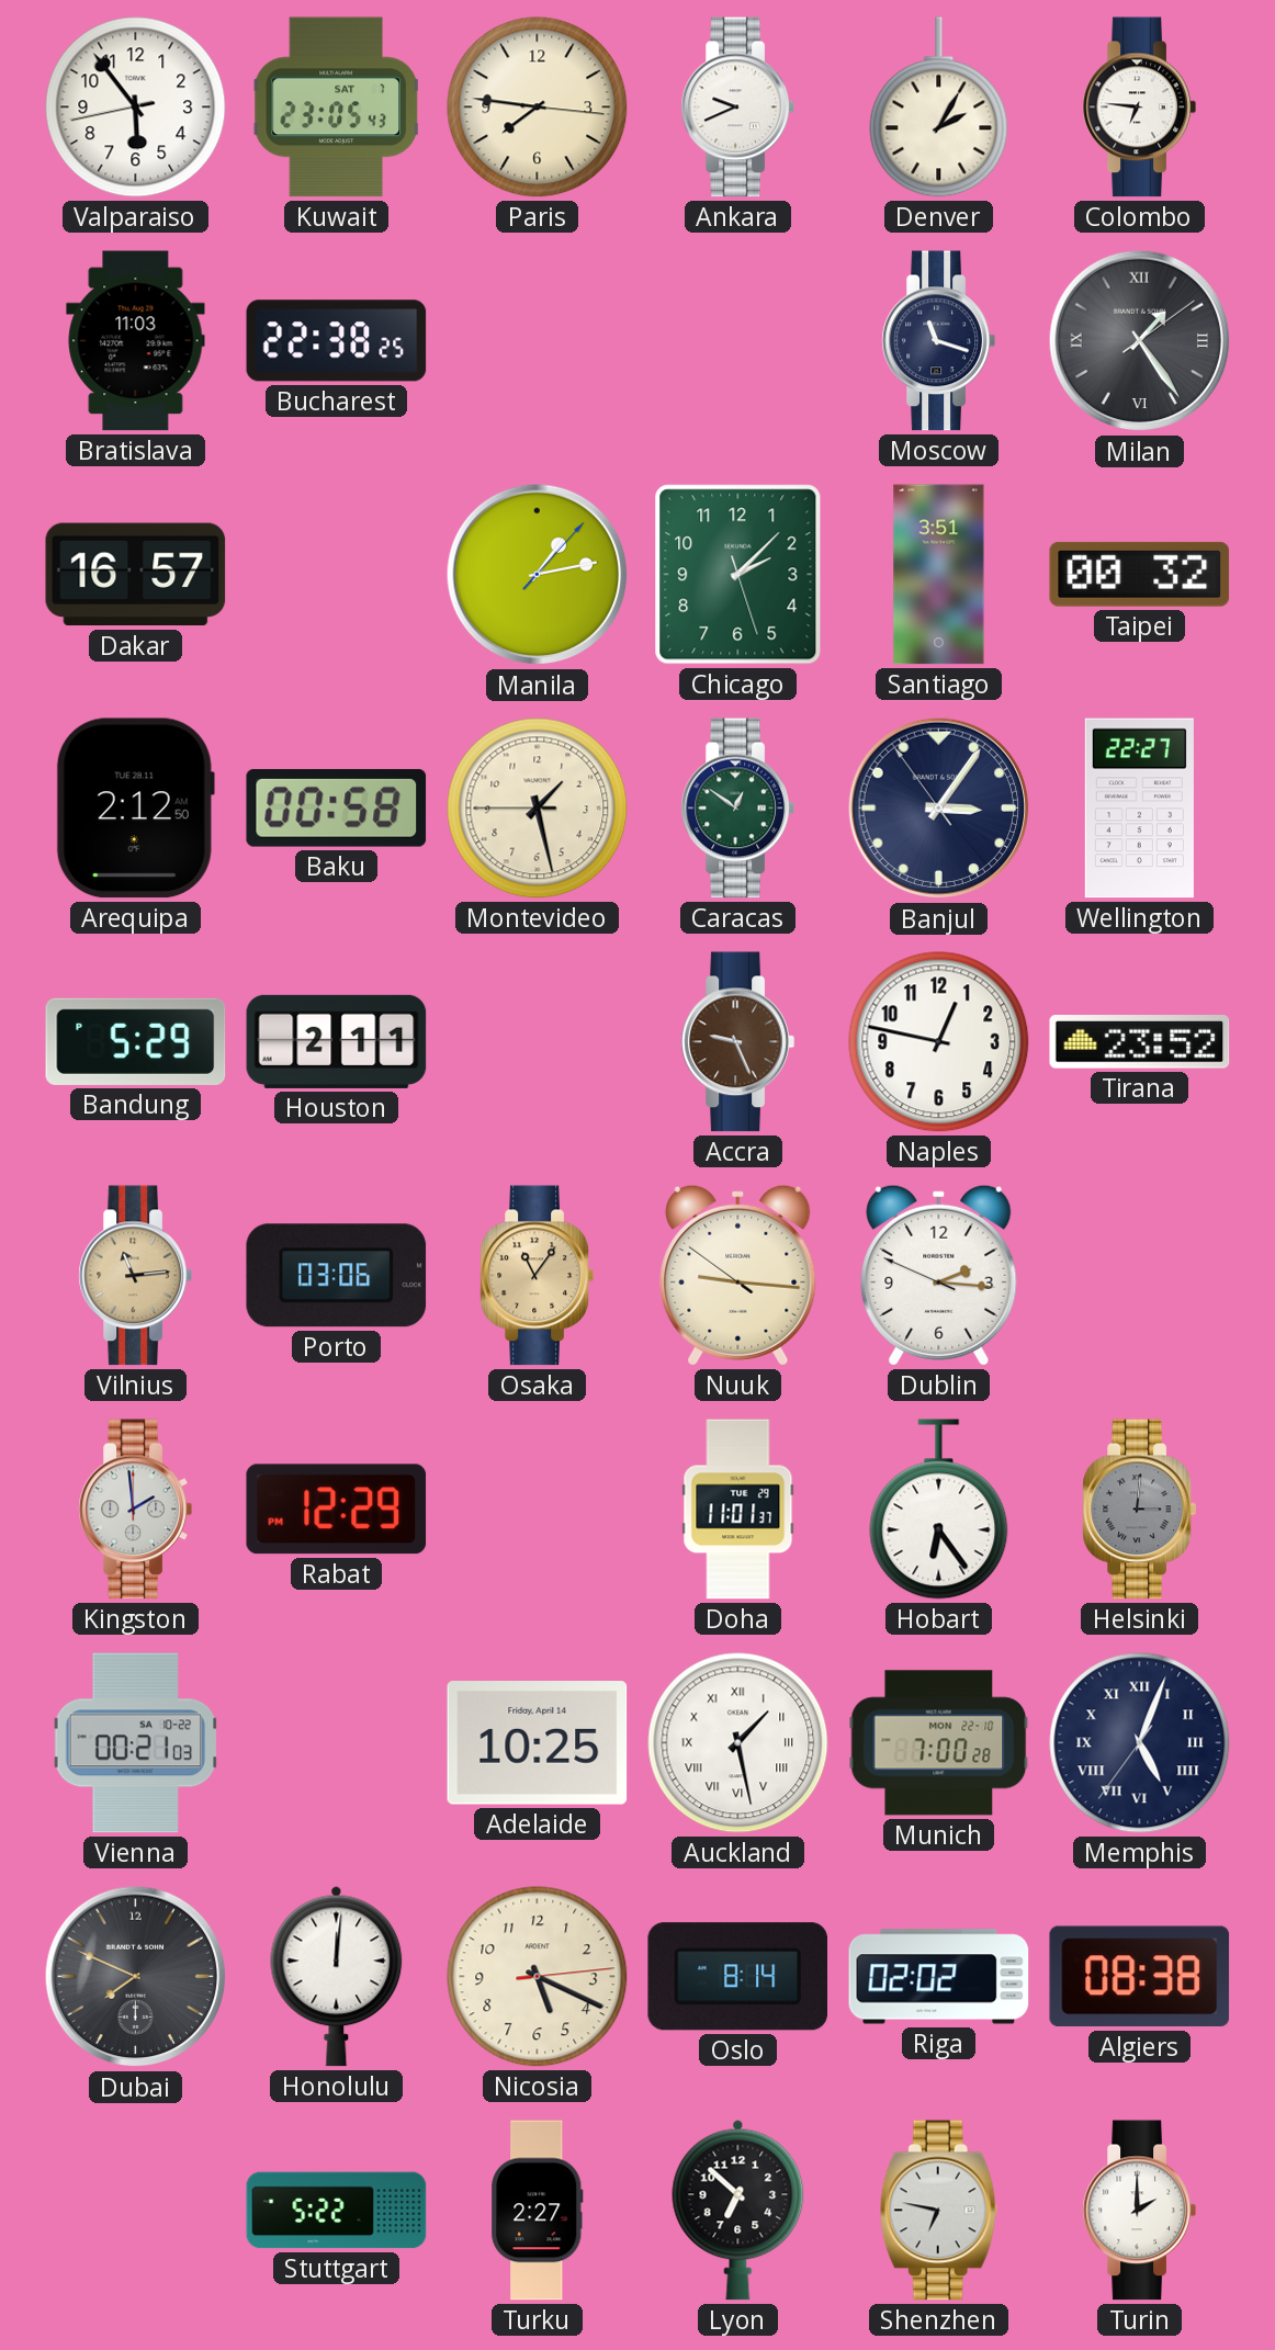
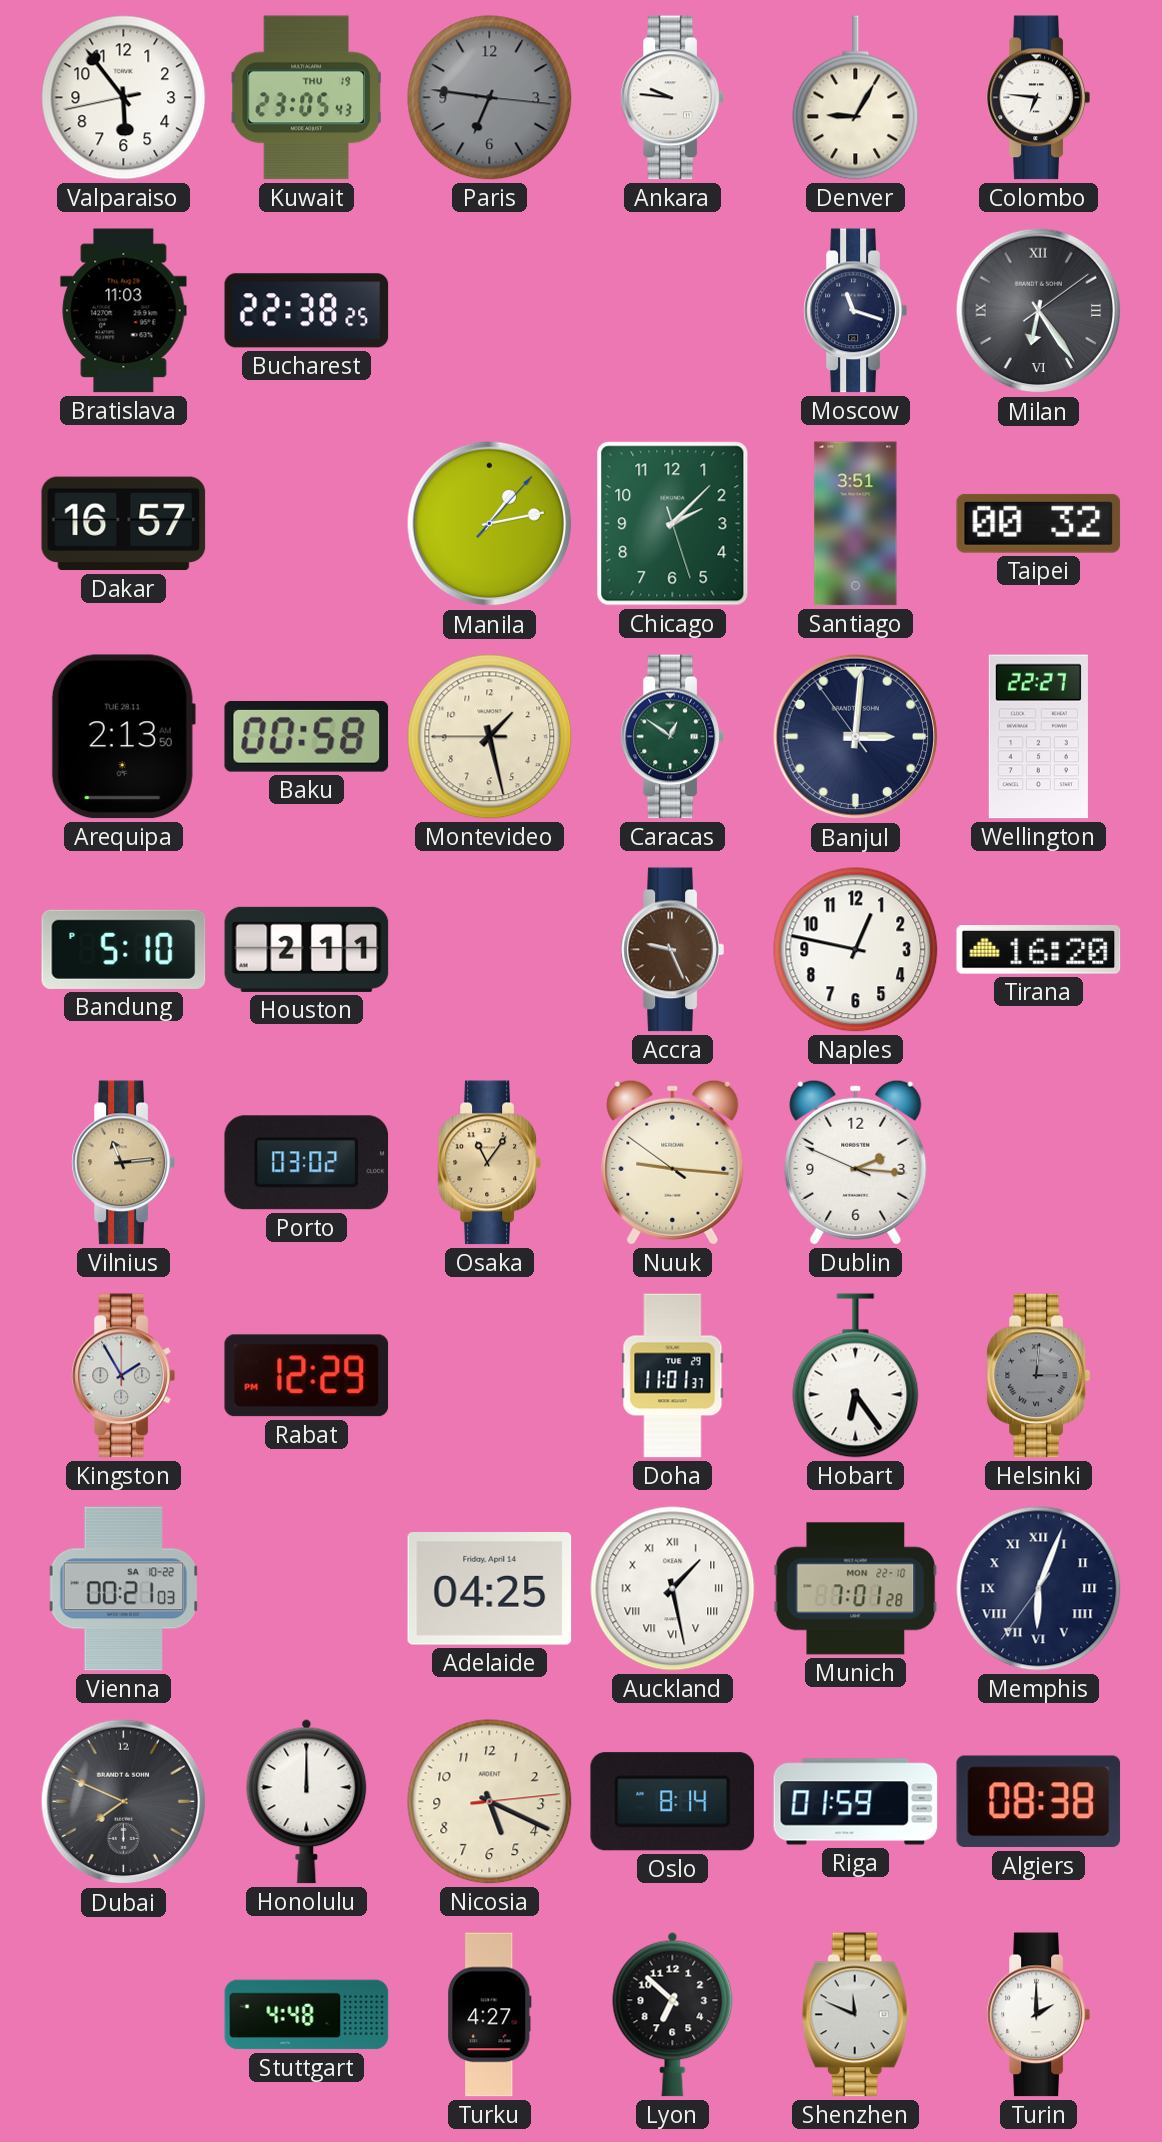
Kuwait date: SAT 7 -> THU 19
Paris: 7:46 -> 6:46
Paris dial: cream -> grey
Ankara: 9:41 -> 9:46
Denver: 2:05 -> 9:05
Milan: 1:24 -> 6:24
Arequipa: 2:12 -> 2:13
Banjul: 3:05 -> 3:00
Bandung: 5:29 -> 5:10
Tirana: 23:52 -> 16:20
Porto: 03:06 -> 03:02
Kingston: 1:59 -> 1:55
Adelaide: 10:25 -> 04:25
Munich: 7:00 -> 7:01
Memphis: 5:03 -> 6:03
Honolulu: 12:01 -> 12:00
Riga: 02:02 -> 01:59
Stuttgart: 5:22 -> 4:48
Turku: 2:27 -> 4:27
Shenzhen: 6:47 -> 11:49
